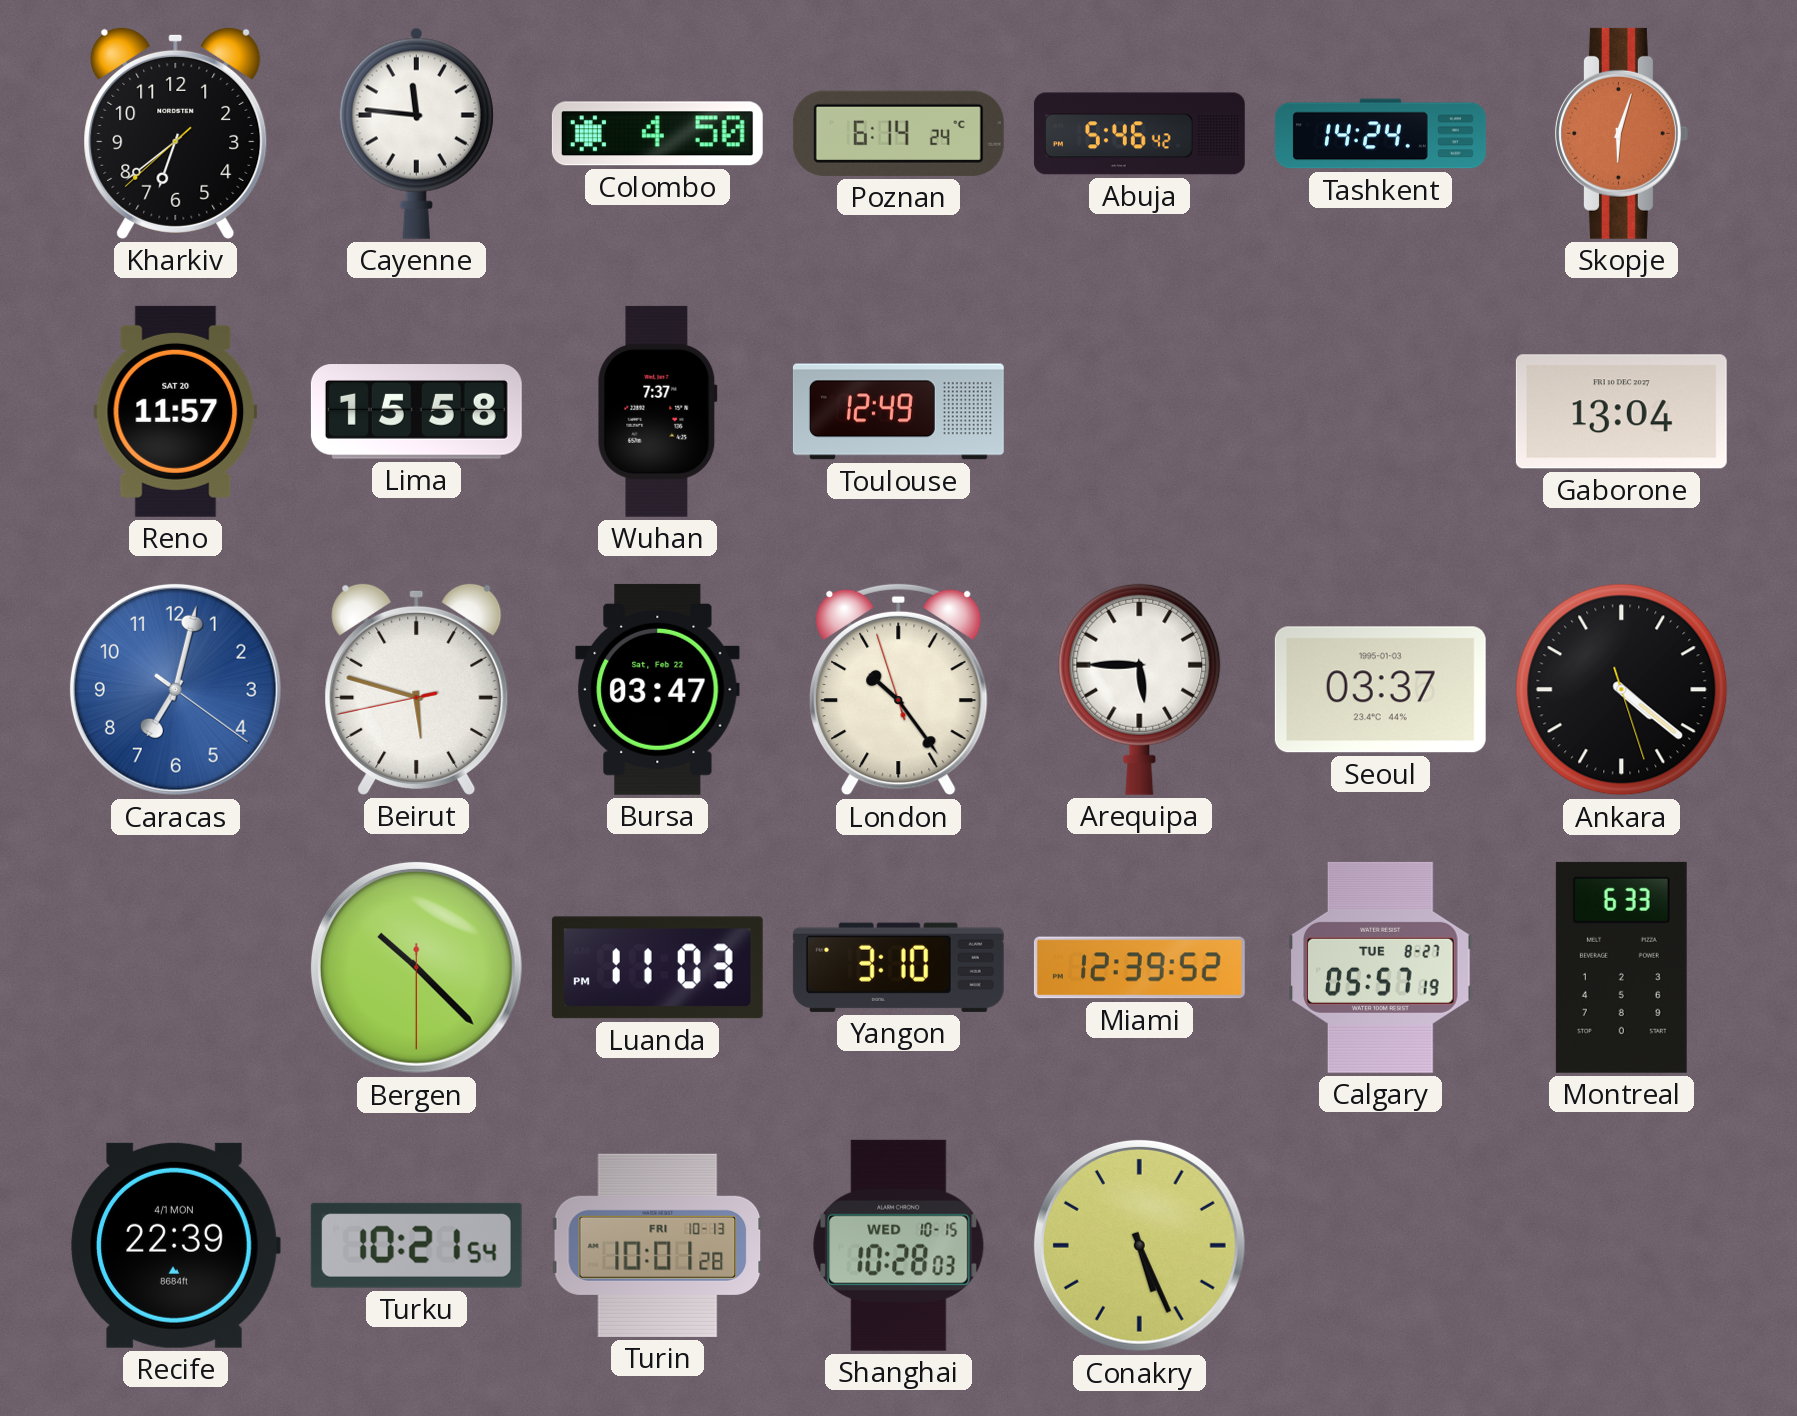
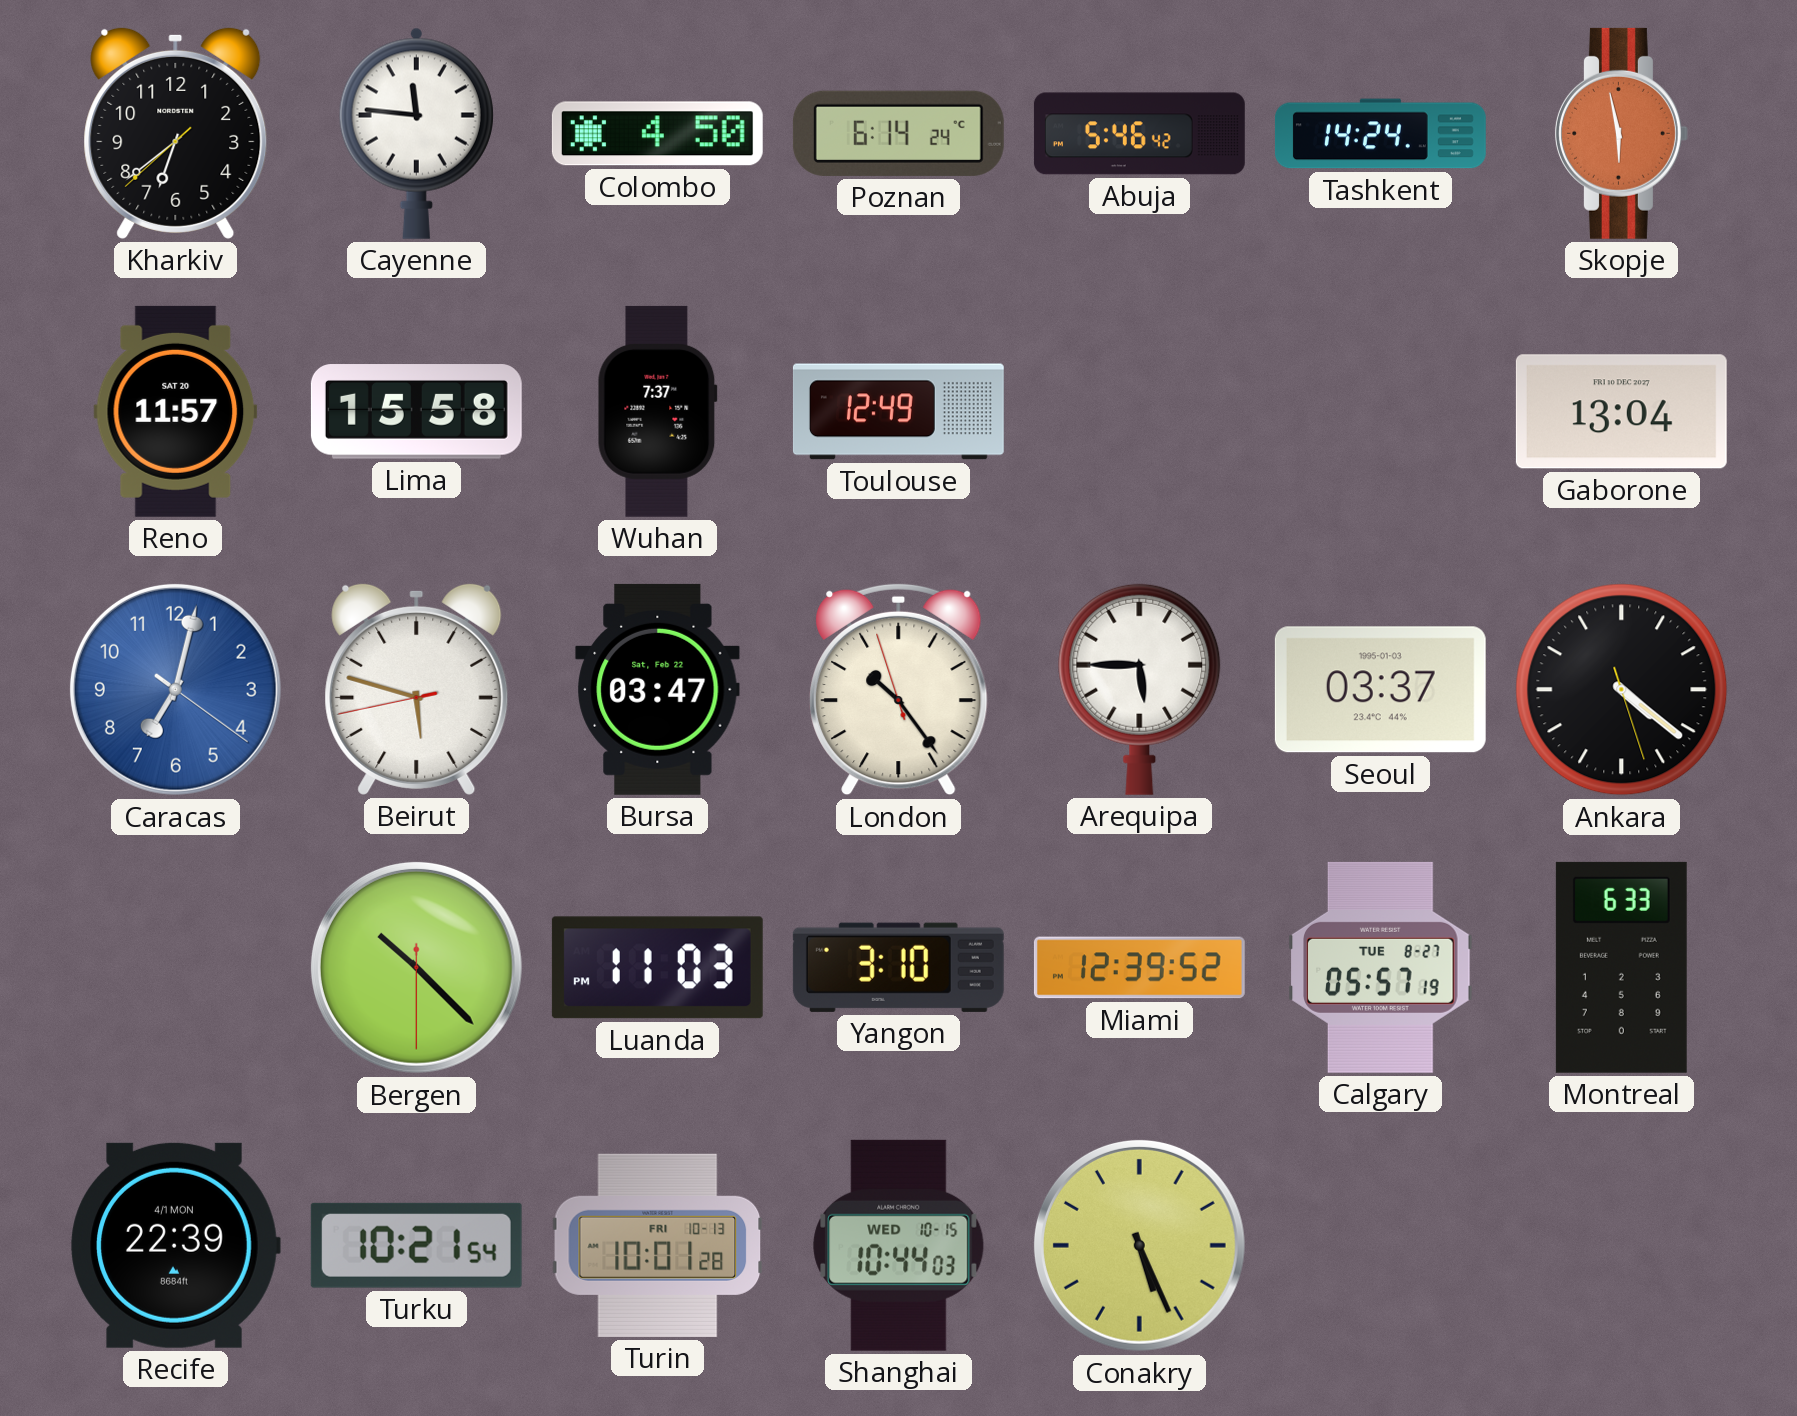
Skopje: 6:03 -> 5:58
Shanghai: 10:28 -> 10:44
